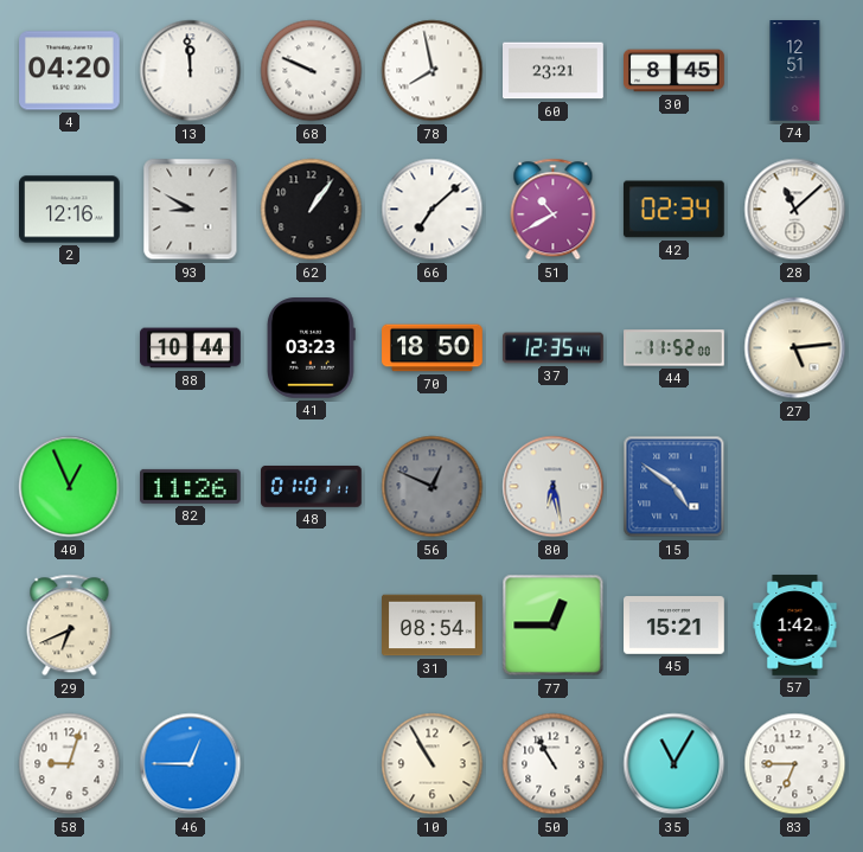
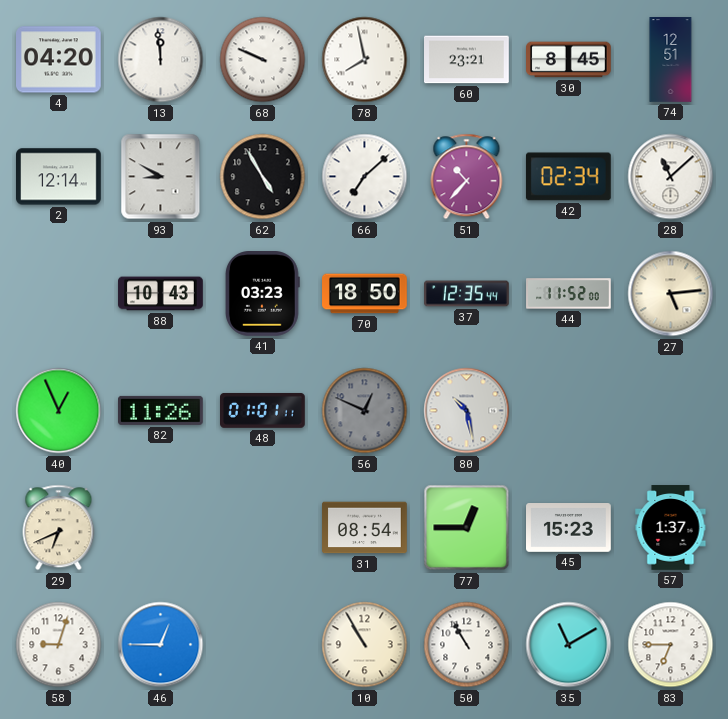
2: 12:16 -> 12:14
62: 1:06 -> 4:55
51: 10:40 -> 10:37
88: 10:44 -> 10:43
80: 6:28 -> 10:28
15: 4:51 -> none
45: 15:21 -> 15:23
57: 1:42 -> 1:37
35: 11:05 -> 11:10
